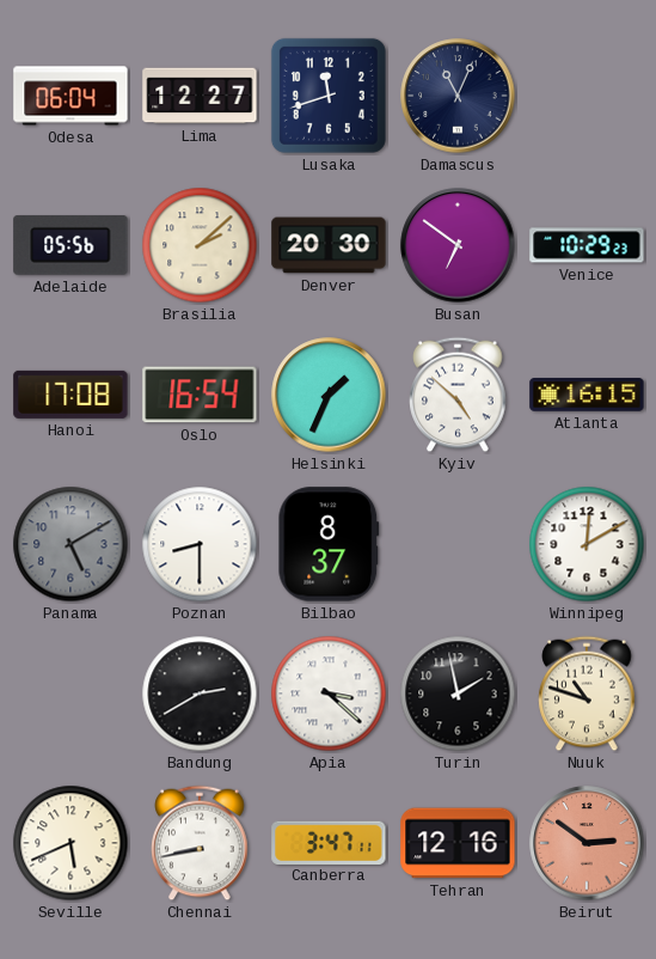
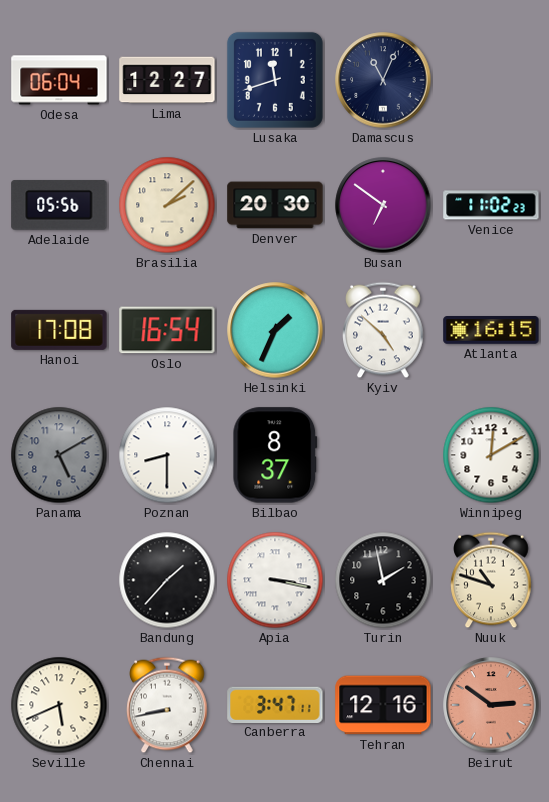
Venice: 10:29 -> 11:02
Bandung: 2:40 -> 1:37
Apia: 3:22 -> 3:17
